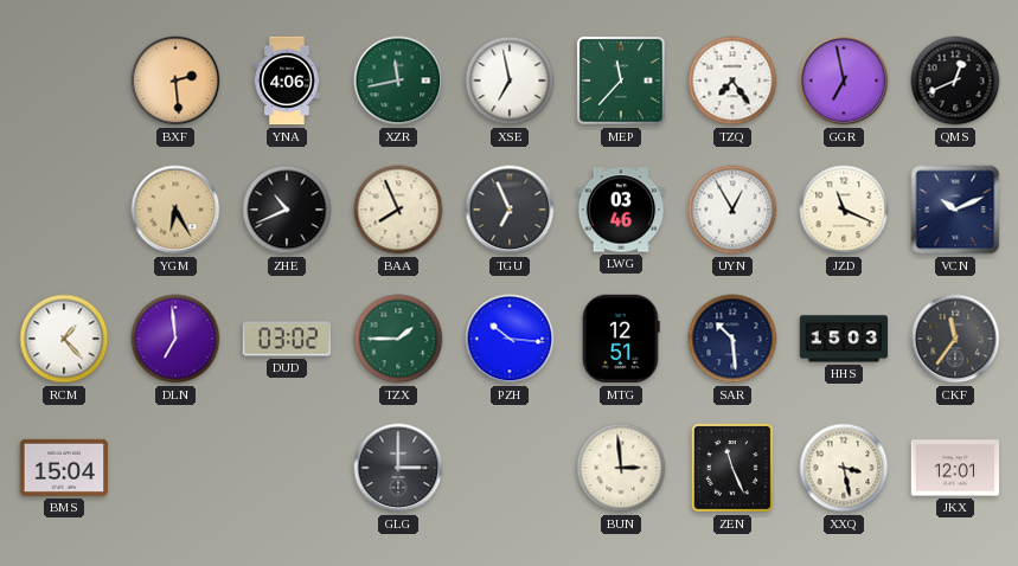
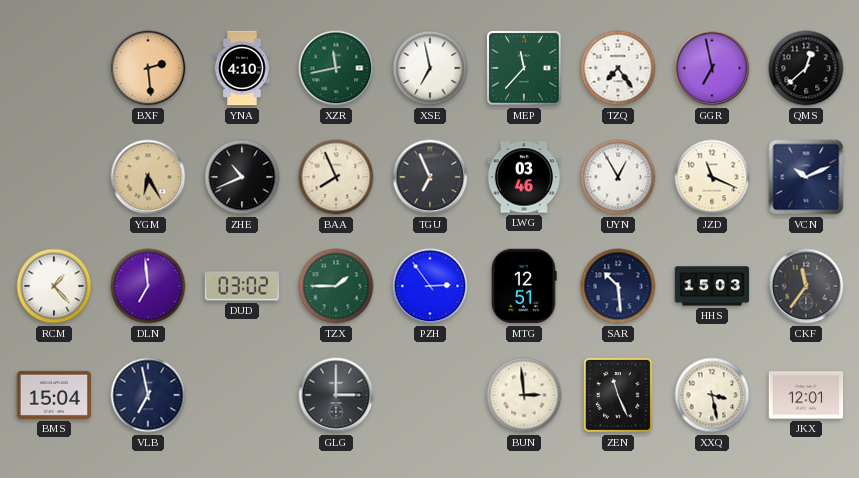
YNA: 4:06 -> 4:10
QMS: 12:41 -> 12:38
PZH: 10:16 -> 2:54
VLB: none -> 6:58
